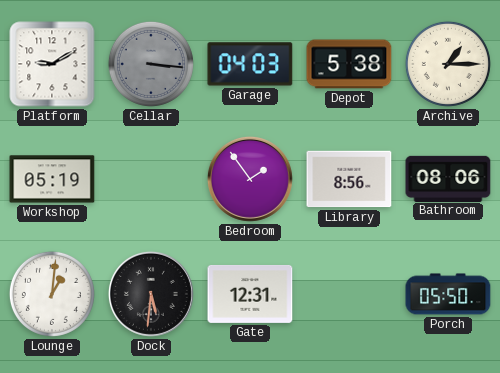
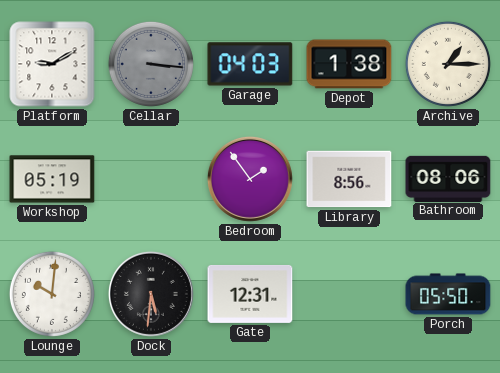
Depot: 5:38 -> 1:38
Lounge: 1:01 -> 10:01
